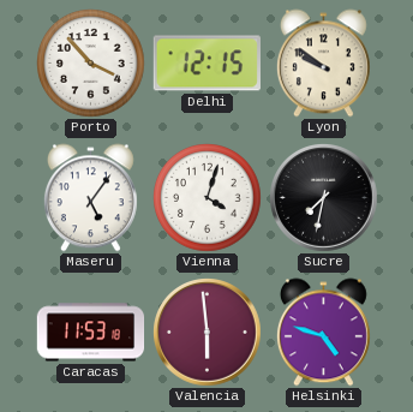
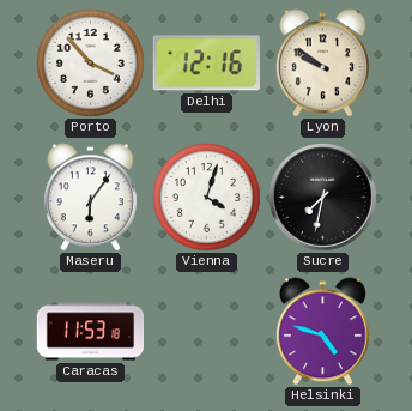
Delhi: 12:15 -> 12:16
Maseru: 5:06 -> 6:06
Valencia: 5:59 -> none
